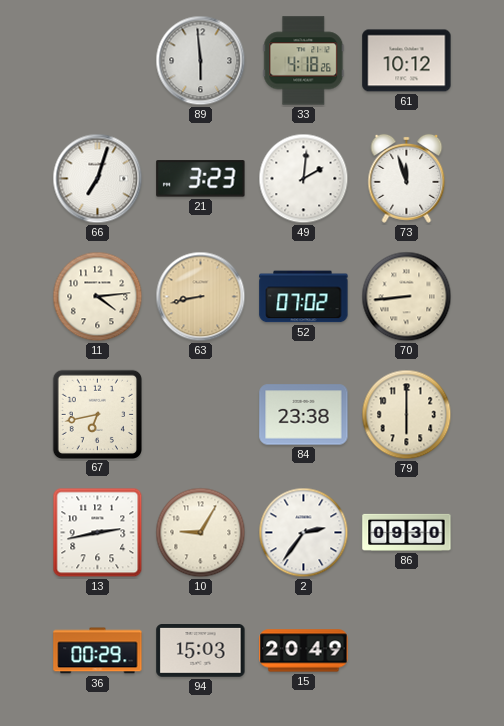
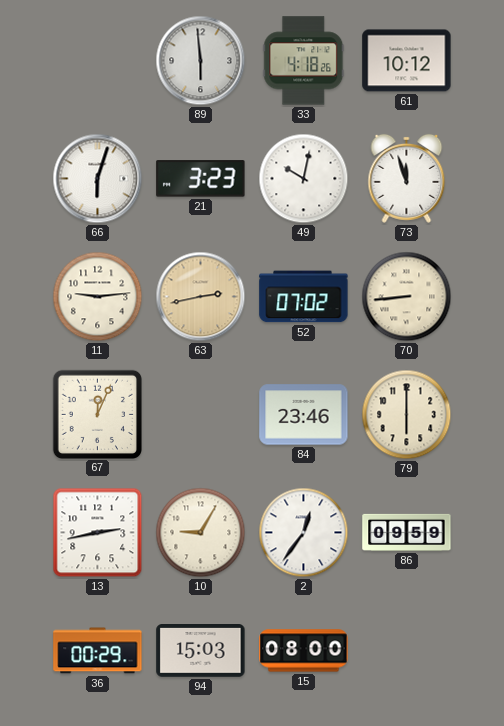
66: 7:03 -> 6:03
49: 2:01 -> 10:02
11: 4:14 -> 9:14
63: 8:43 -> 2:43
67: 6:43 -> 12:04
84: 23:38 -> 23:46
2: 2:36 -> 12:36
86: 09:30 -> 09:59
15: 20:49 -> 08:00
